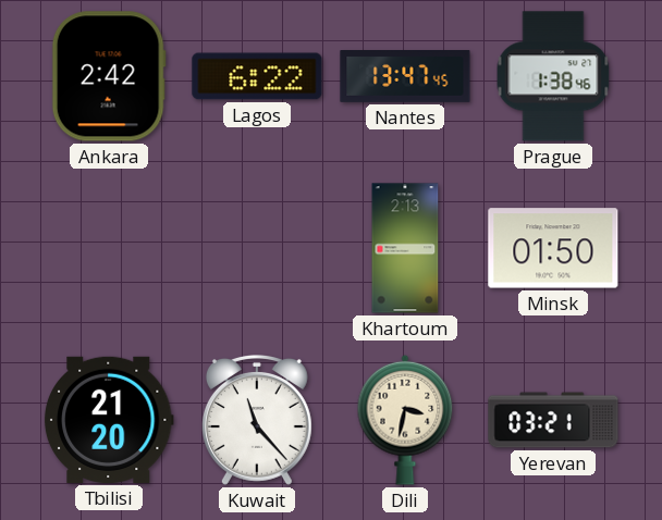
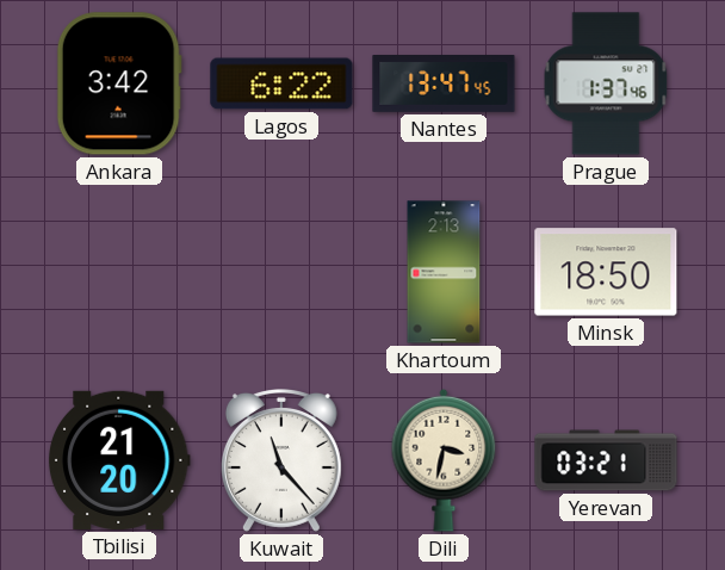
Ankara: 2:42 -> 3:42
Prague: 1:38 -> 1:37
Minsk: 01:50 -> 18:50
